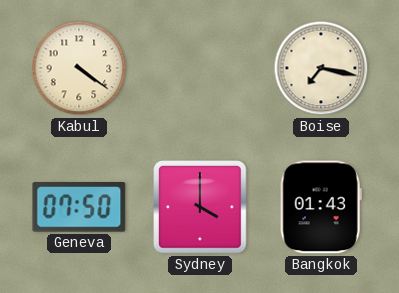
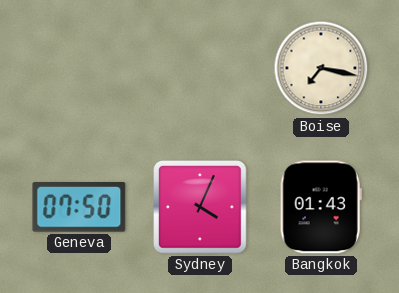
Kabul: 4:21 -> none
Sydney: 4:00 -> 4:04
